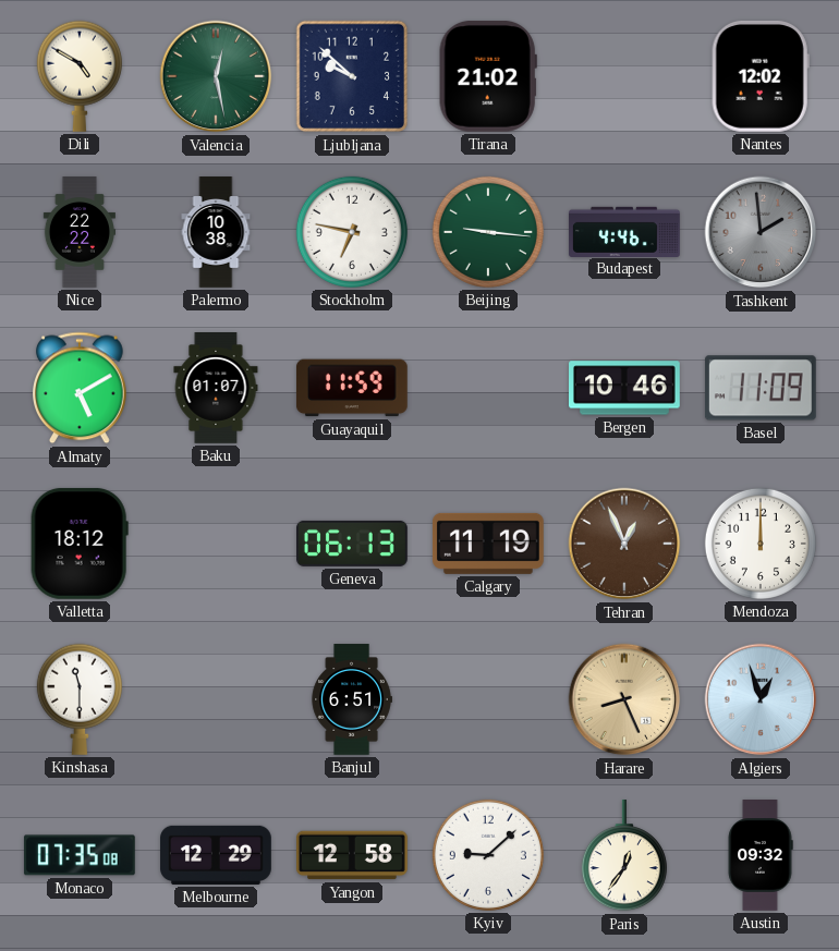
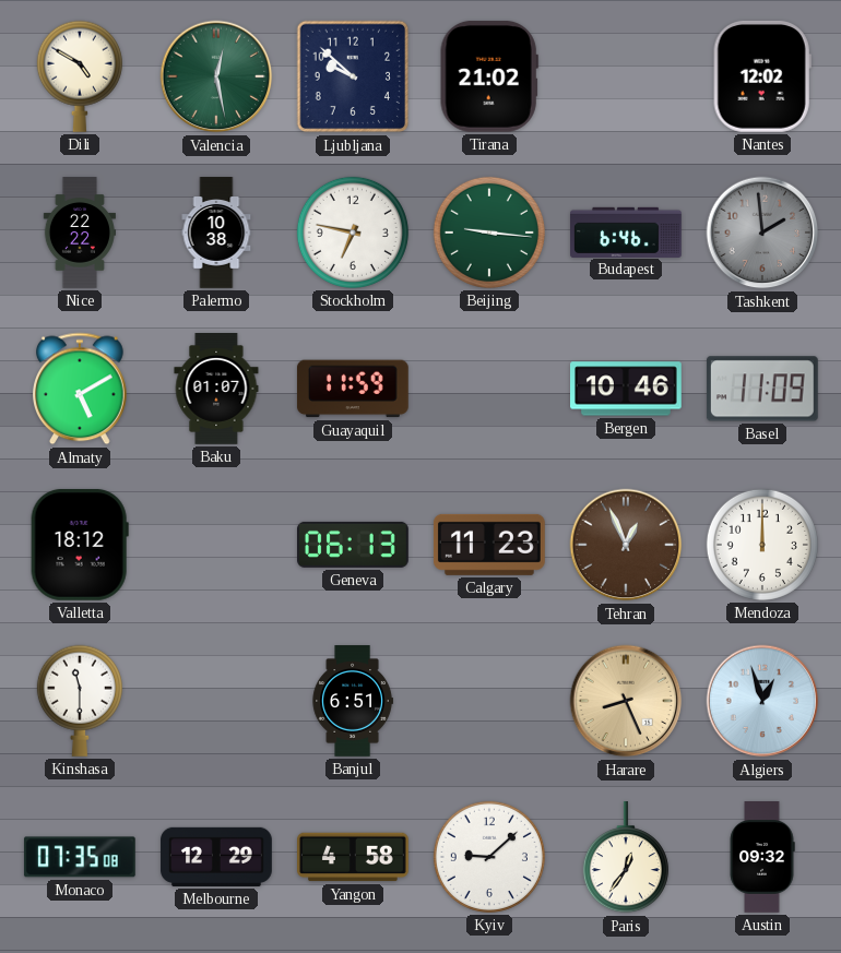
Budapest: 4:46 -> 6:46
Calgary: 11:19 -> 11:23
Yangon: 12:58 -> 4:58
